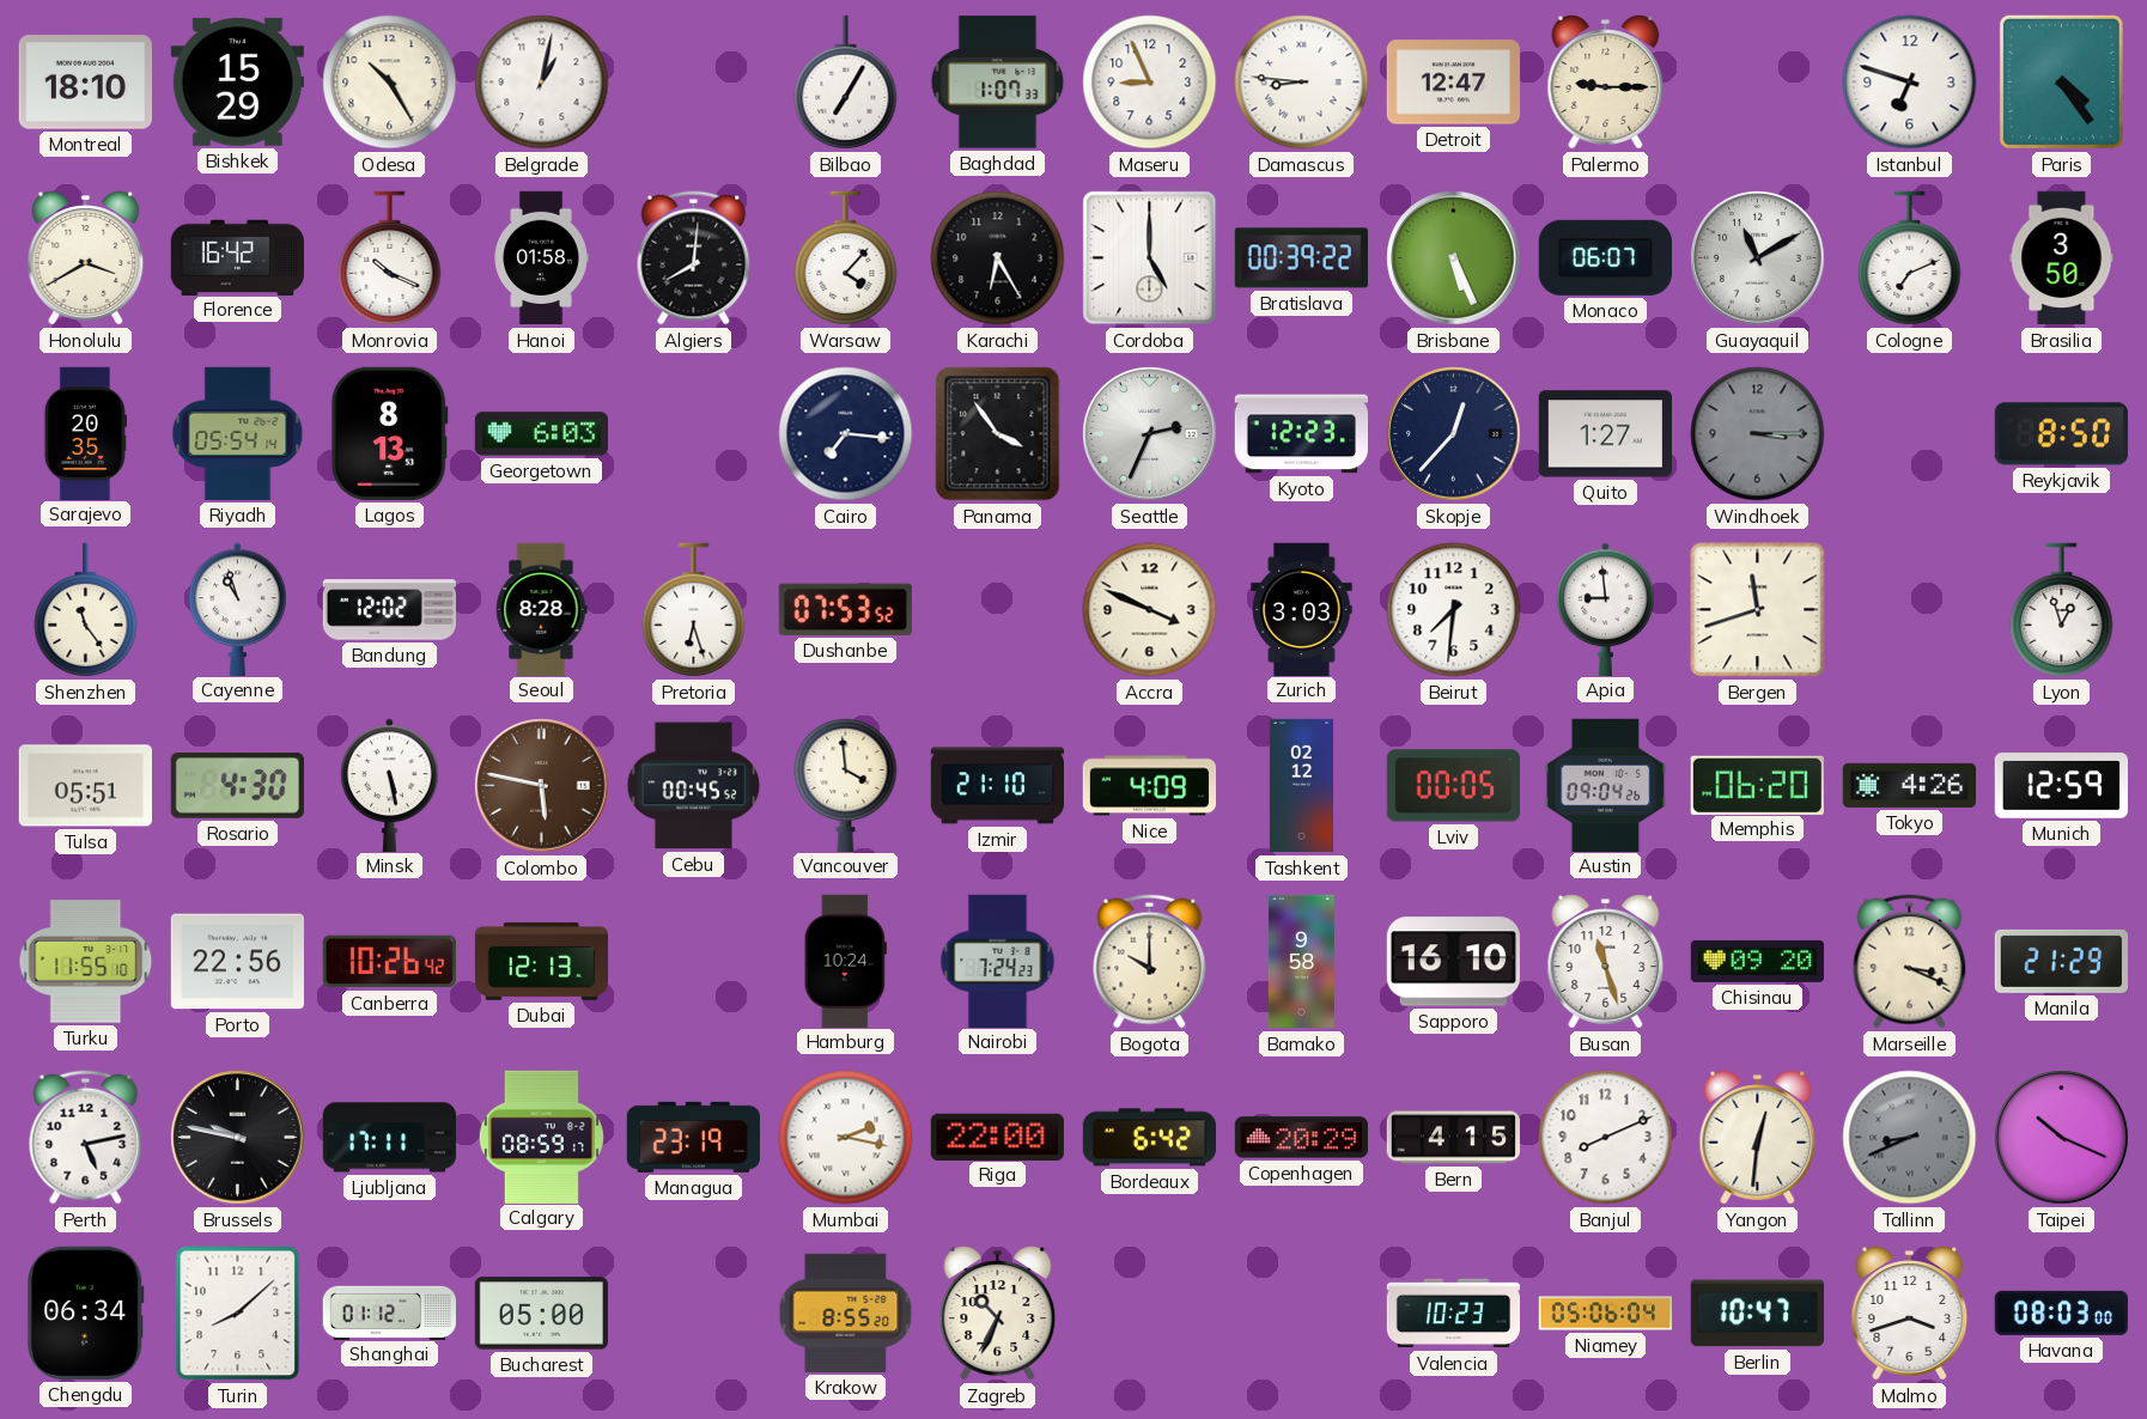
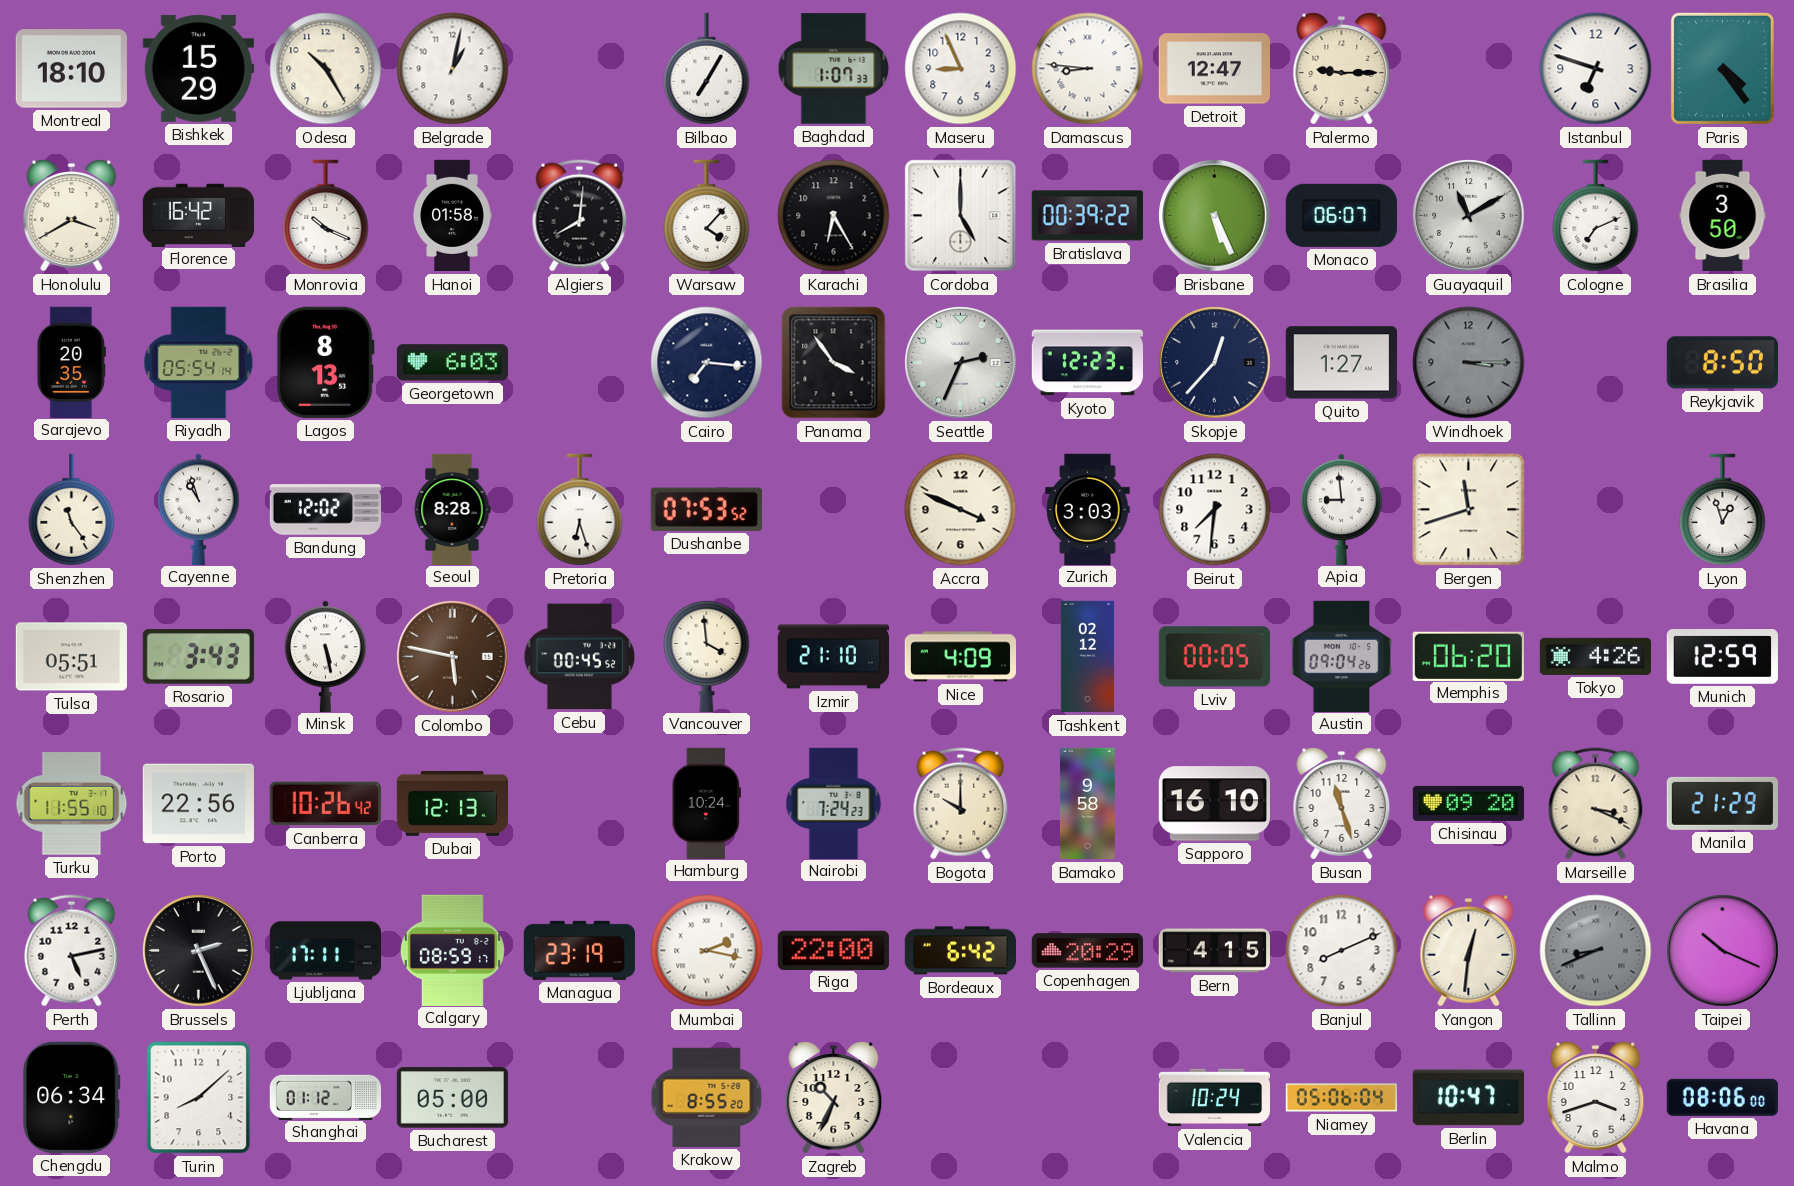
Rosario: 4:30 -> 3:43
Brussels: 9:47 -> 2:26
Valencia: 10:23 -> 10:24
Havana: 08:03 -> 08:06
